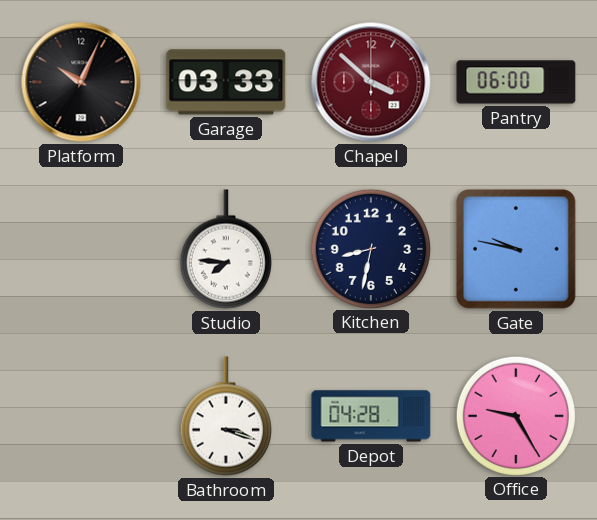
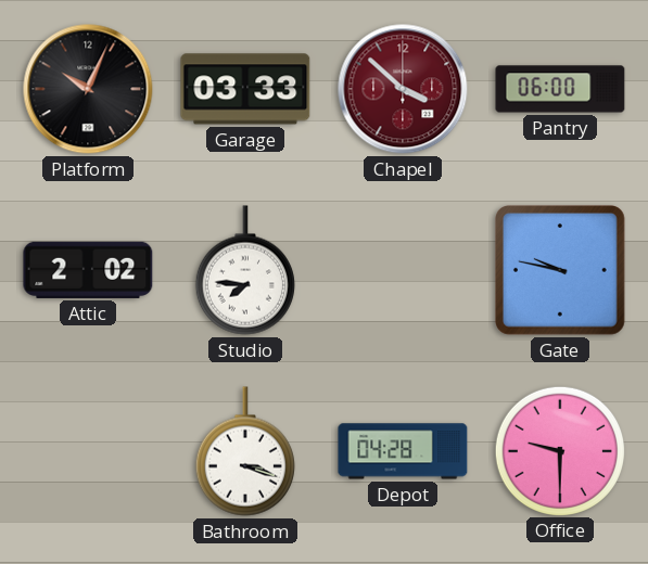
Attic: none -> 2:02
Kitchen: 8:32 -> none
Office: 9:25 -> 9:30
